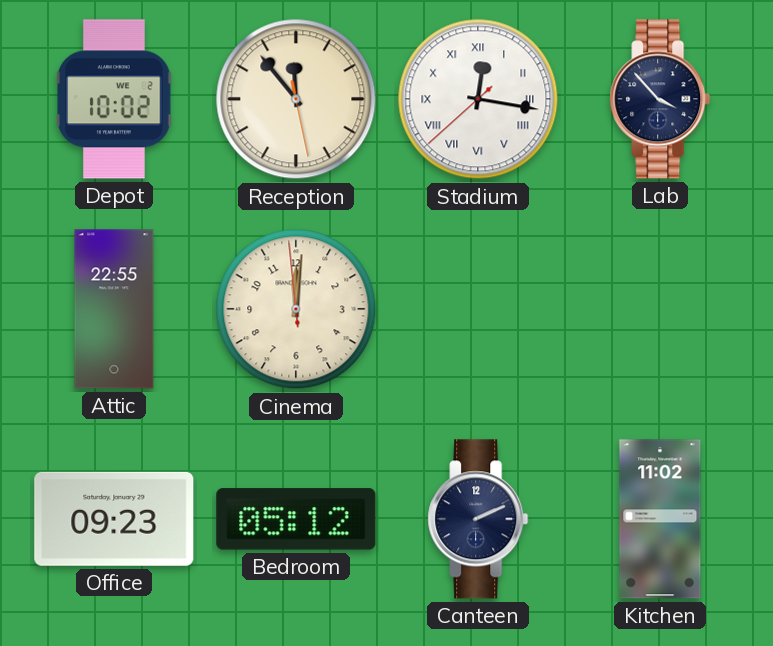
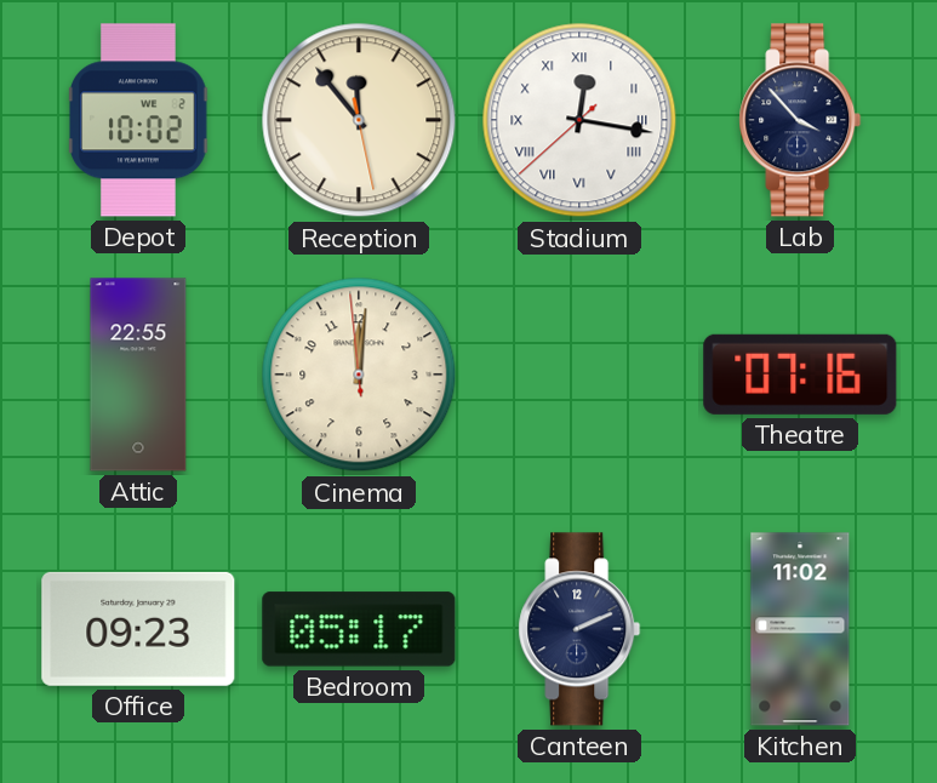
Theatre: none -> 07:16
Bedroom: 05:12 -> 05:17
